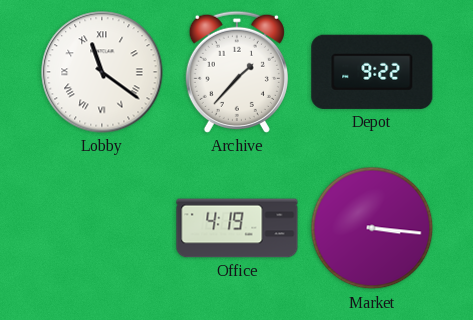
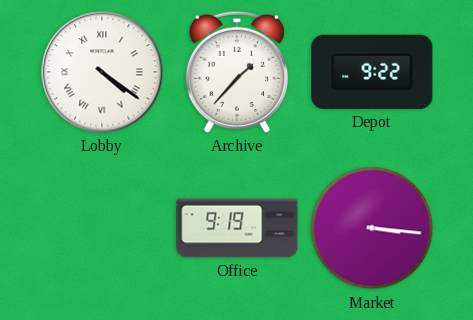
Lobby: 11:21 -> 4:21
Office: 4:19 -> 9:19
